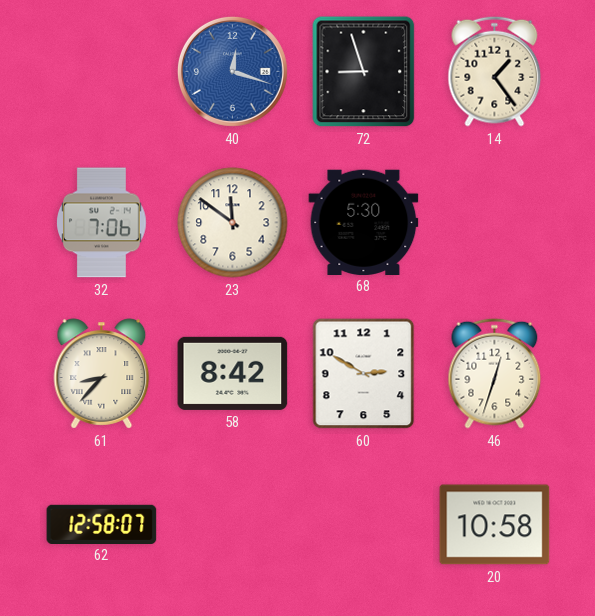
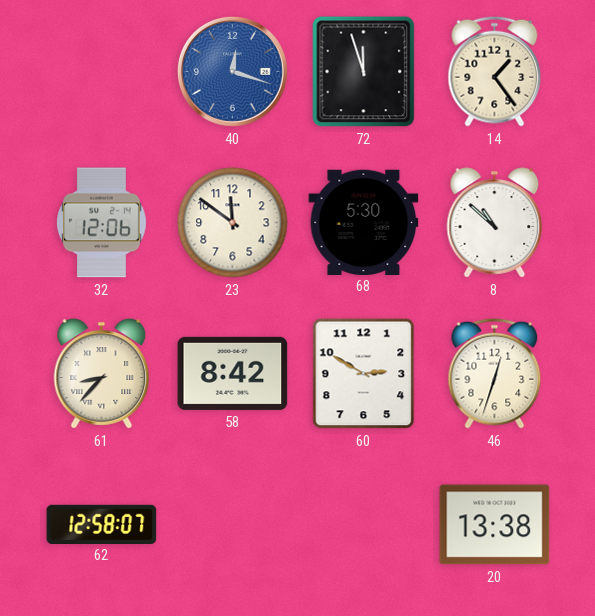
72: 8:57 -> 11:57
32: 7:06 -> 12:06
8: none -> 10:52
20: 10:58 -> 13:38
